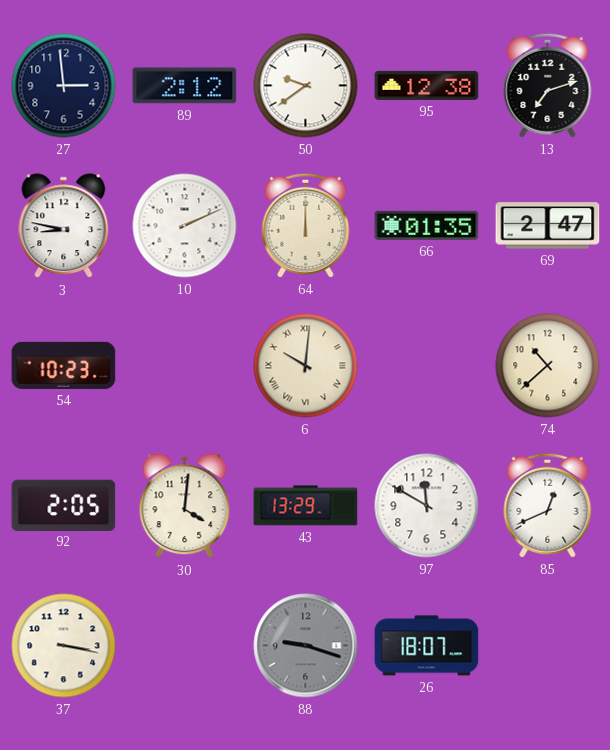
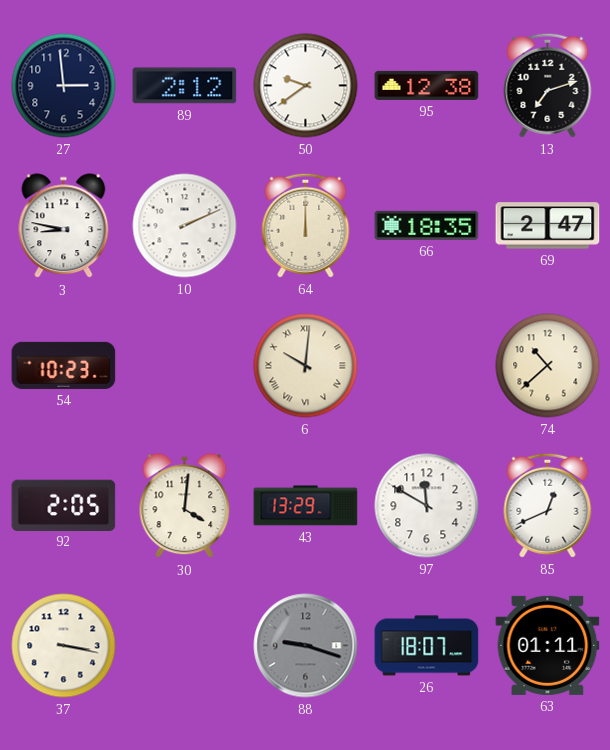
66: 01:35 -> 18:35
63: none -> 01:11
